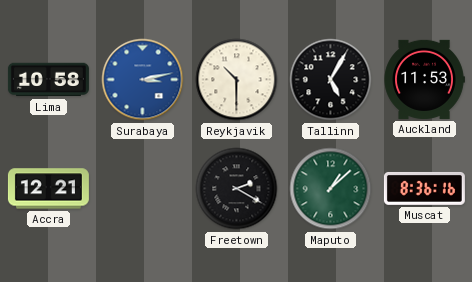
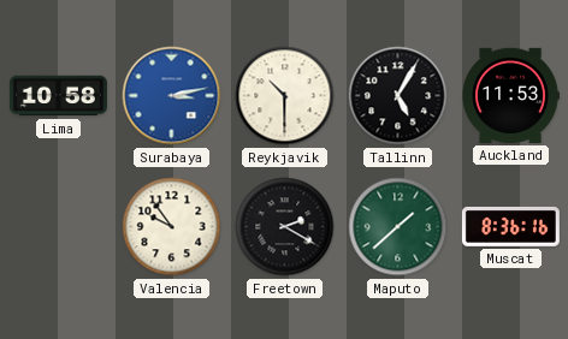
Accra: 12:21 -> none
Valencia: none -> 9:54
Maputo: 1:08 -> 1:38
